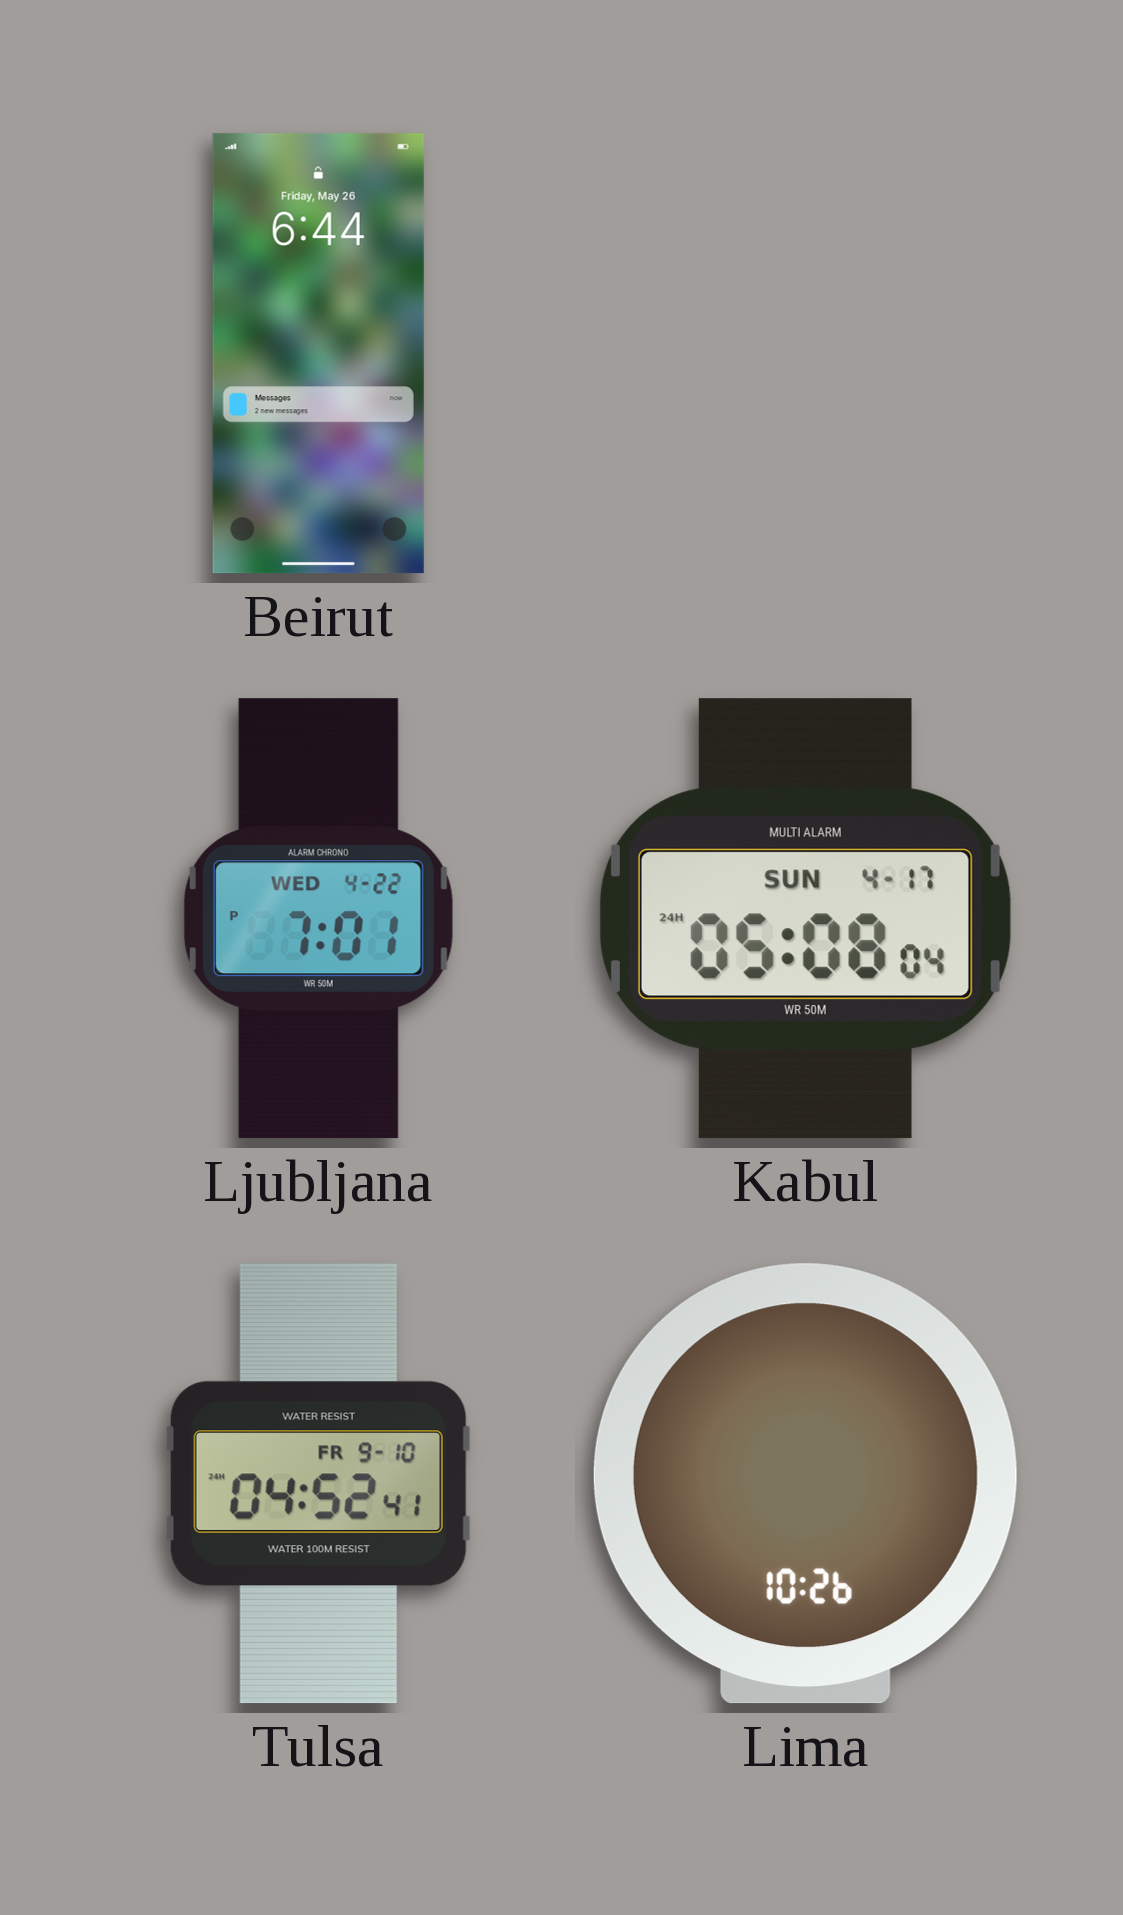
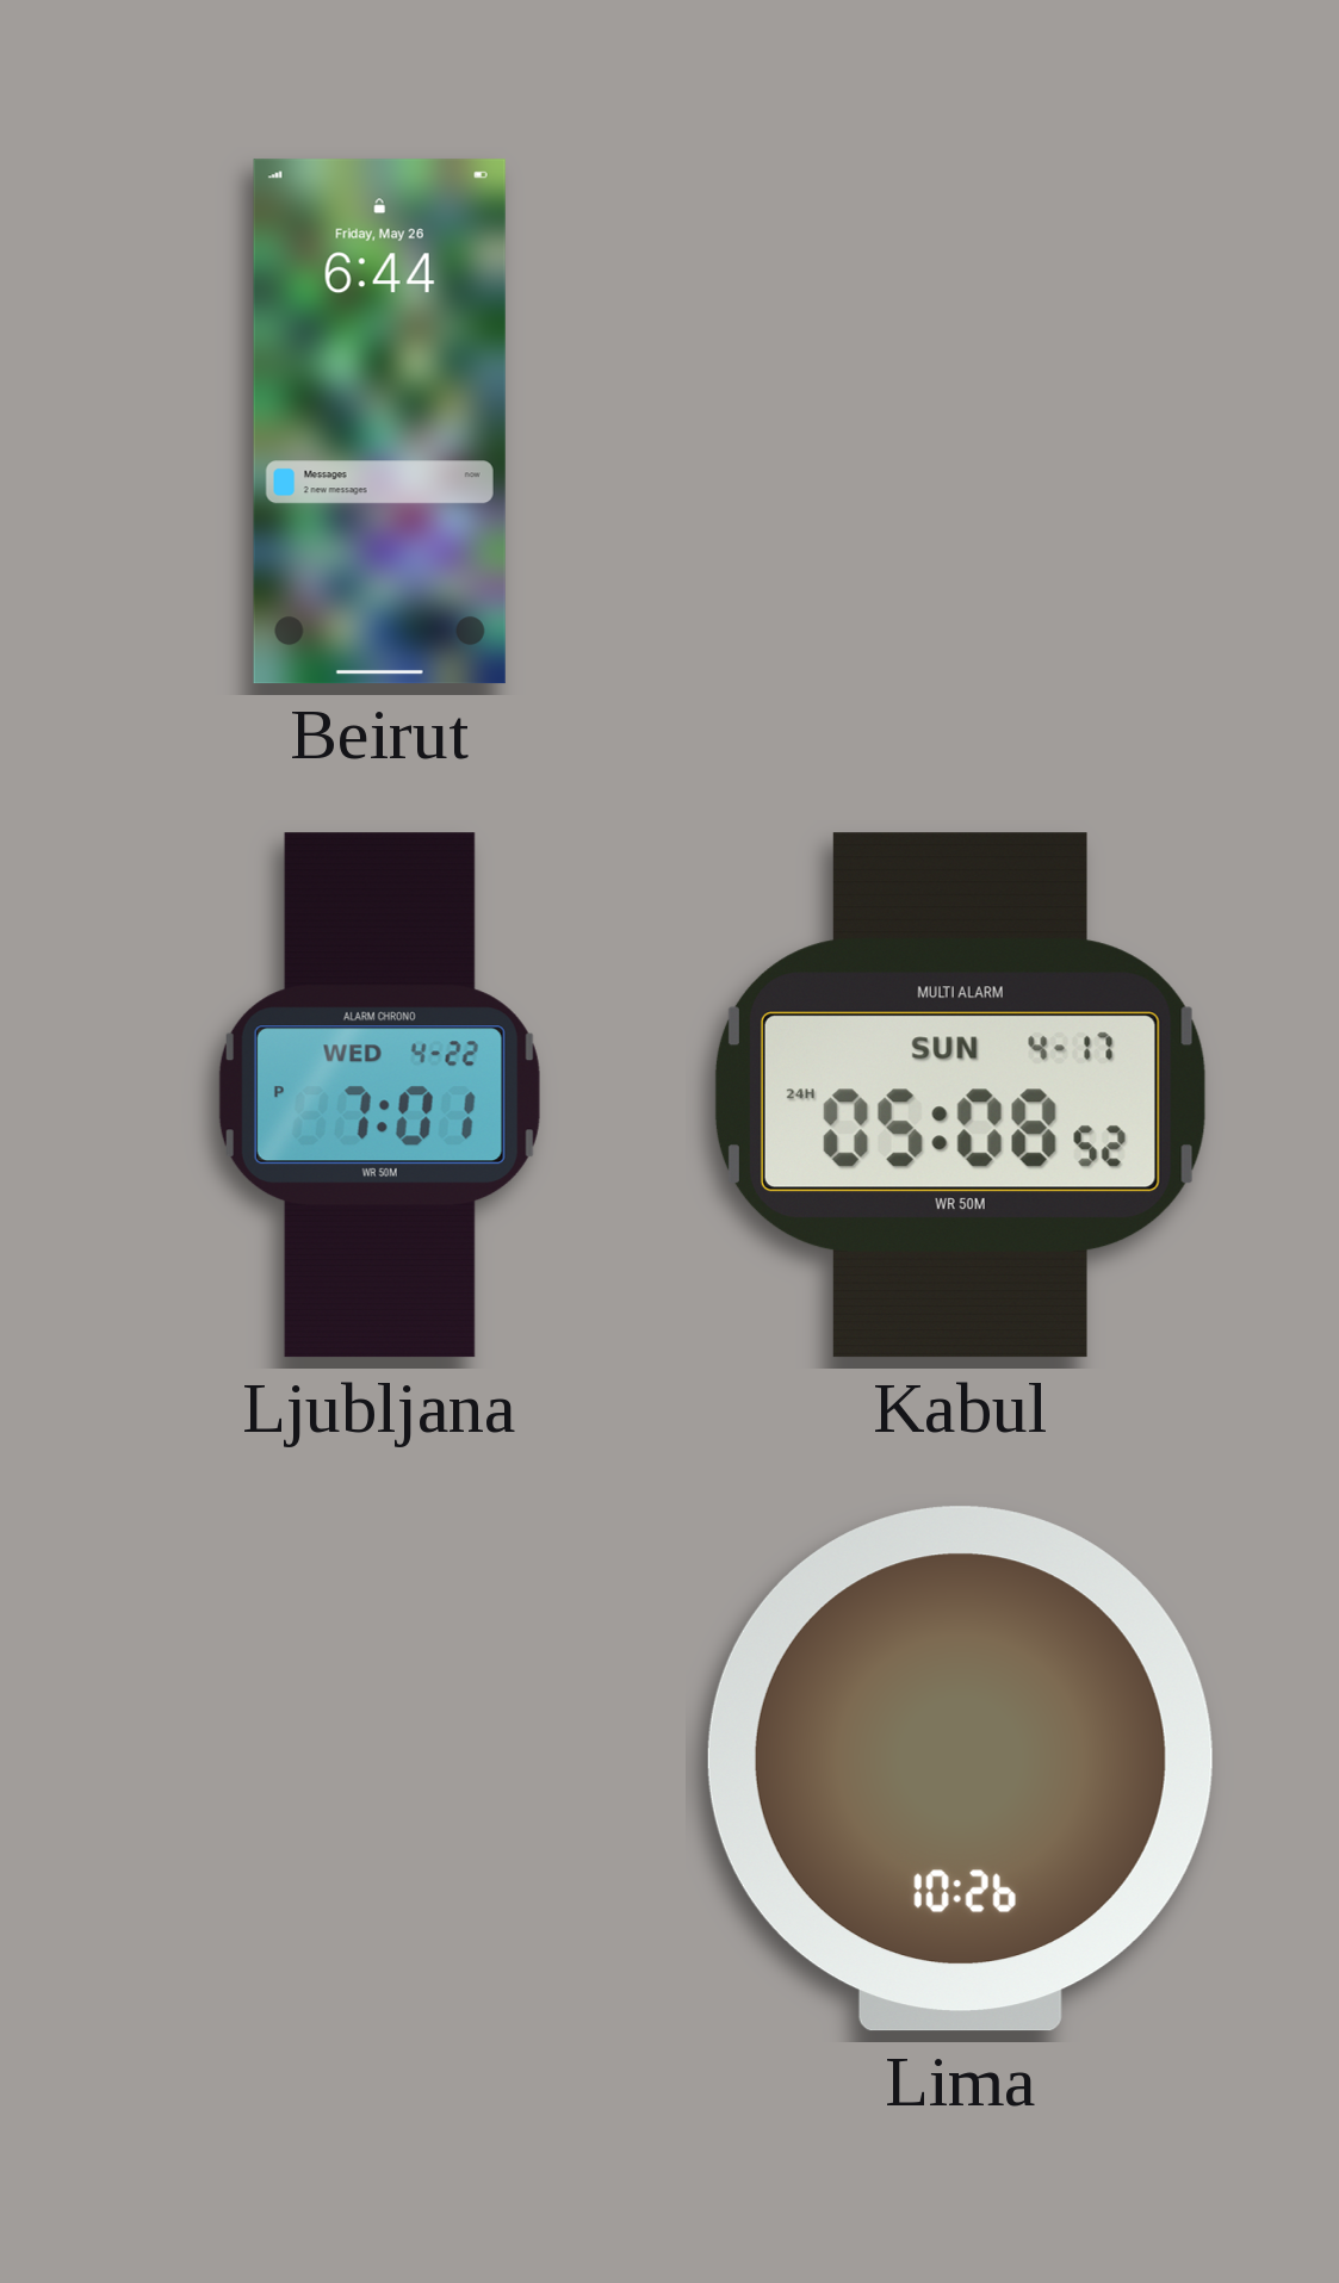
Kabul: 05:08:04 -> 05:08:52
Tulsa: 04:52 -> none
